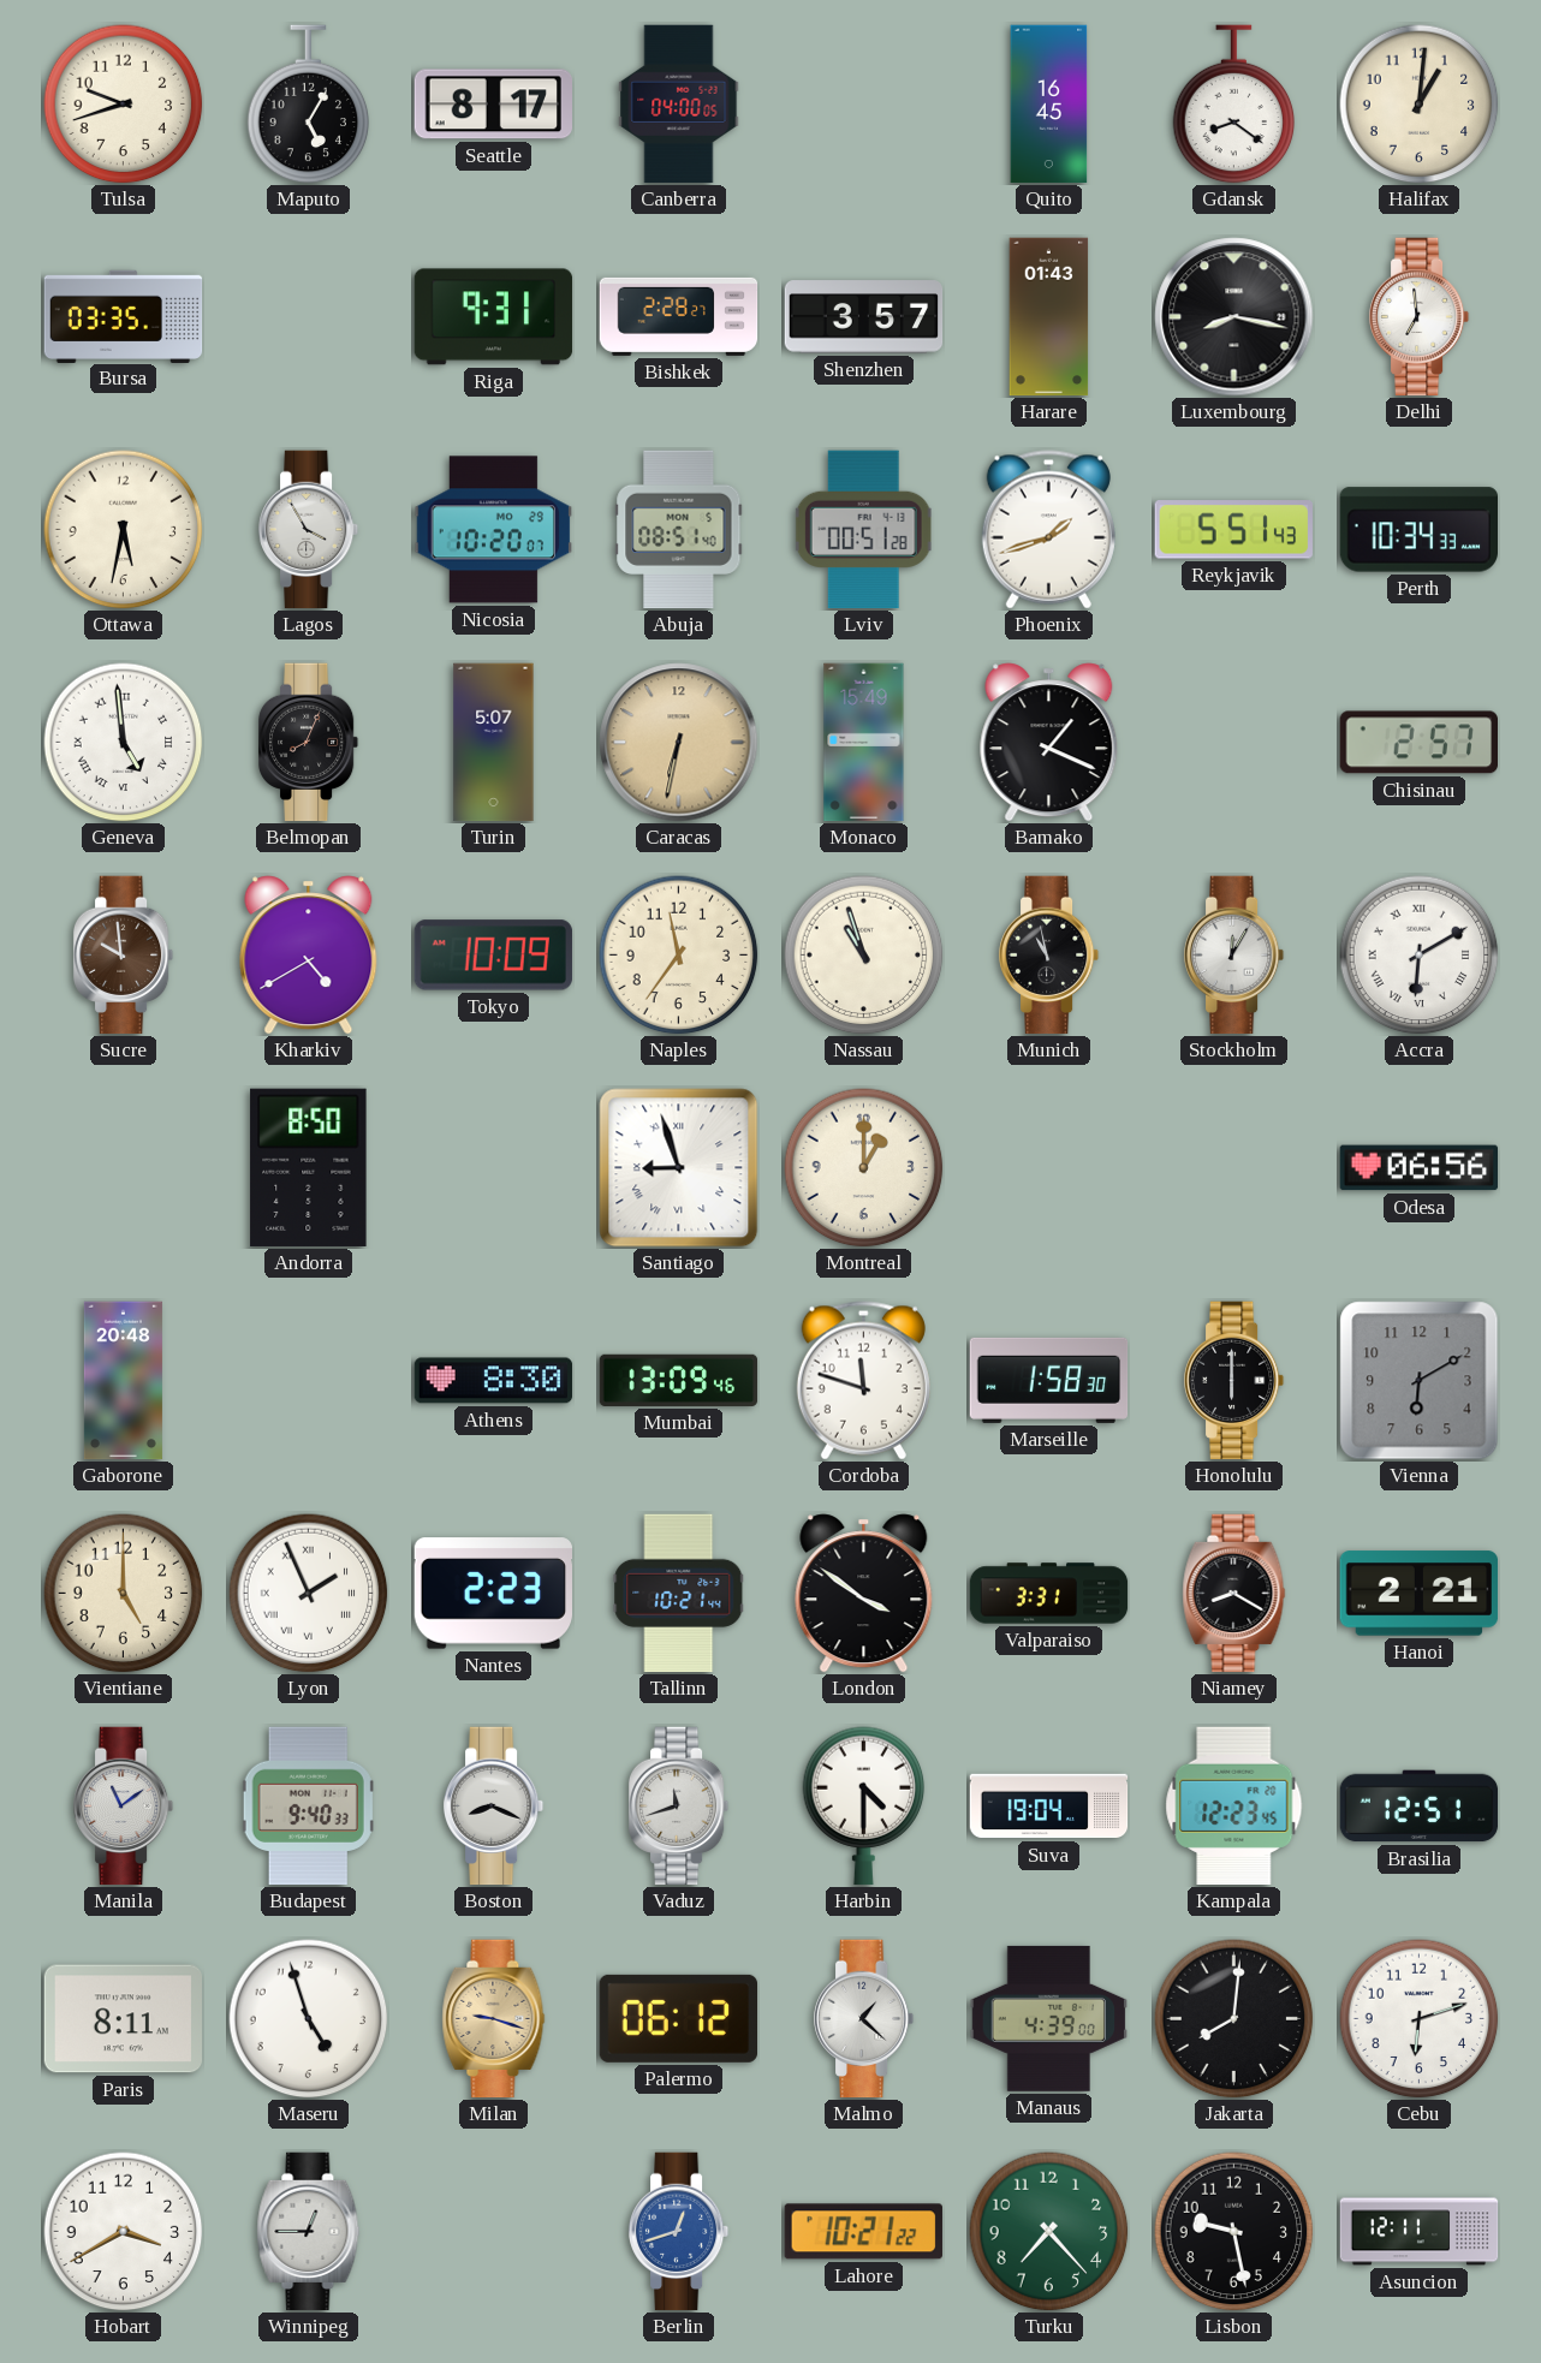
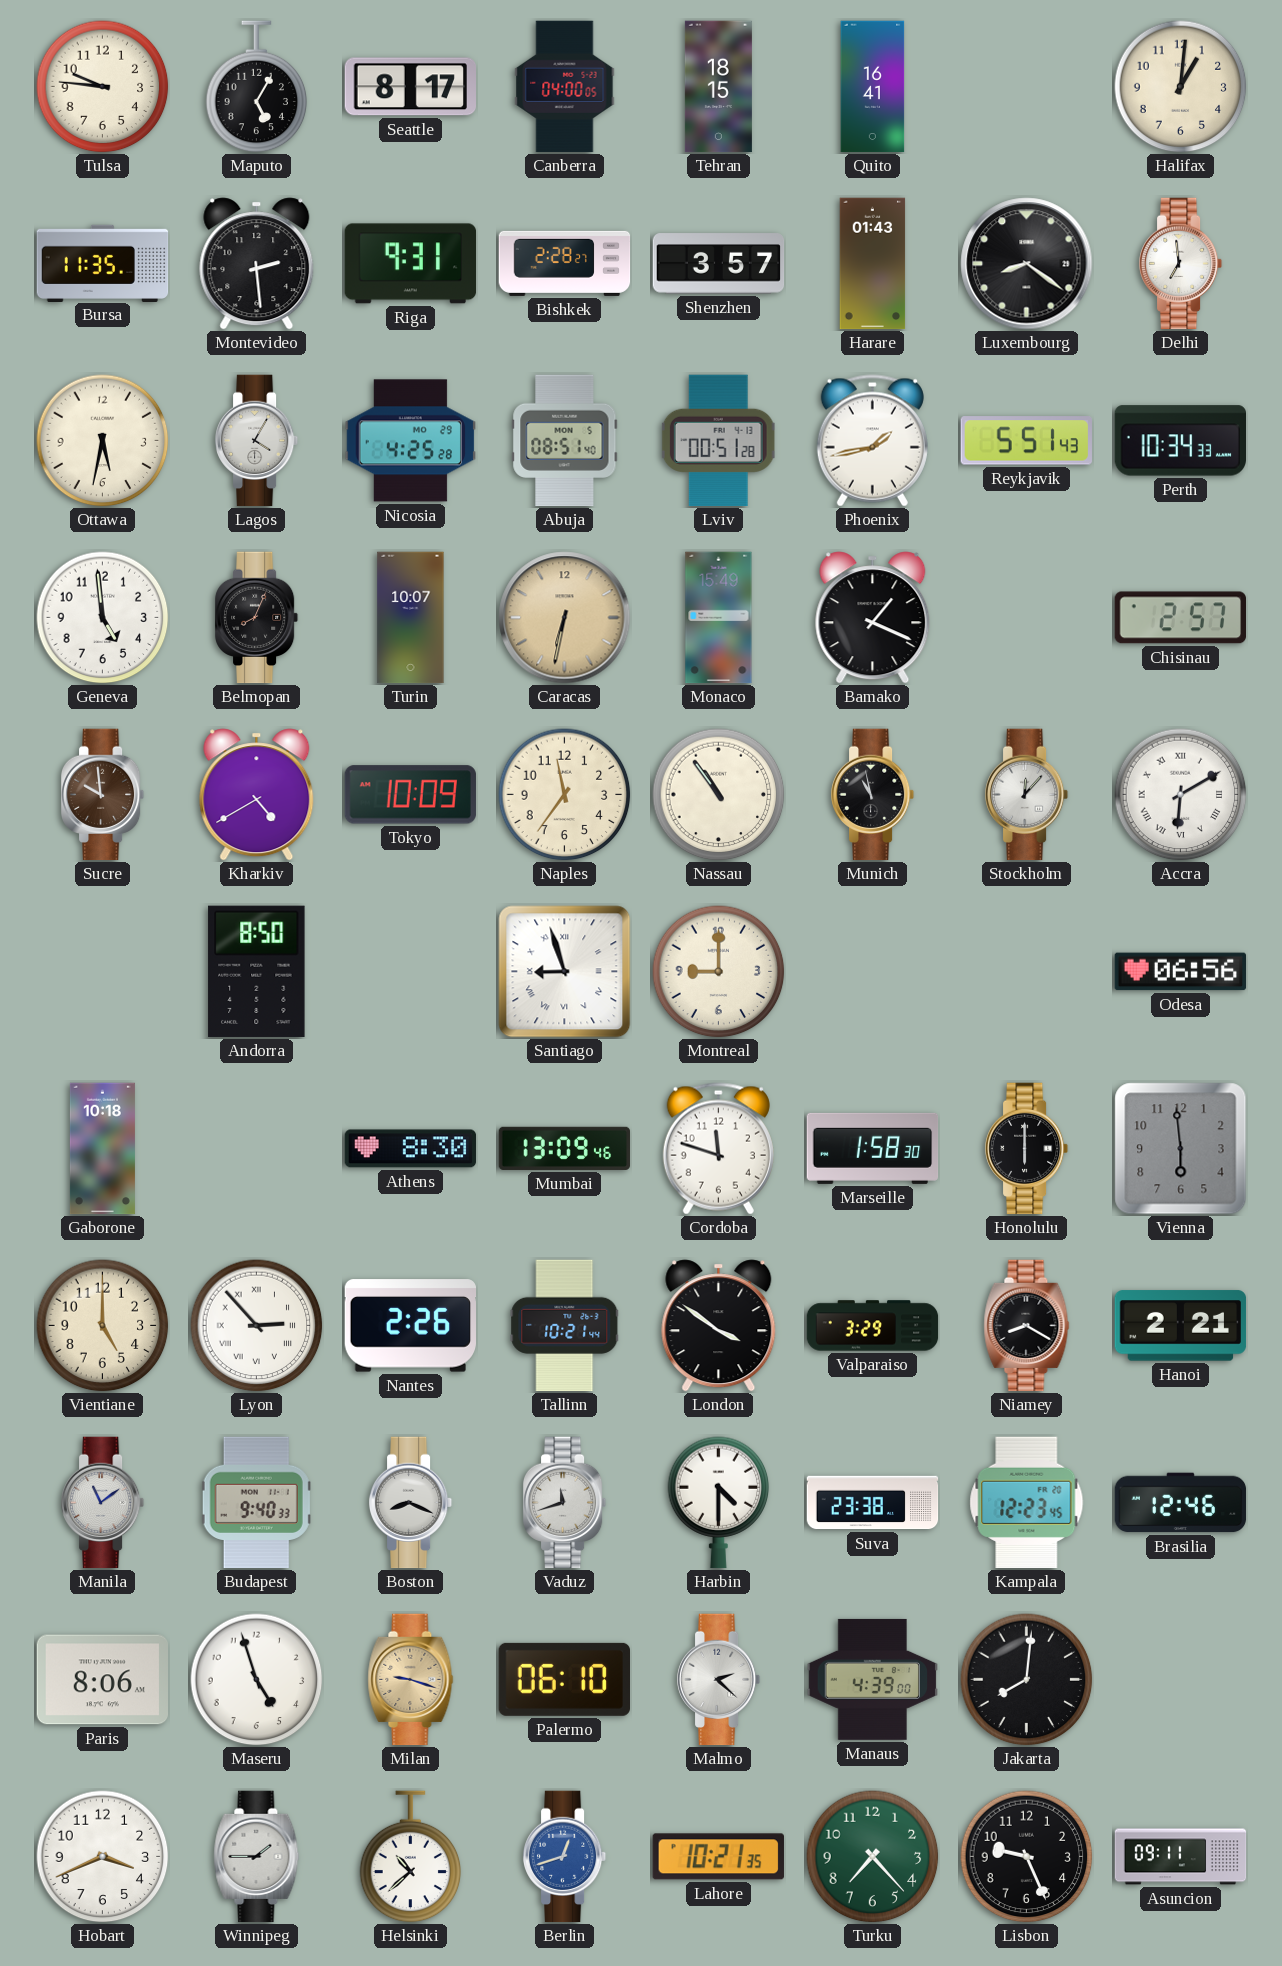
Tulsa: 9:42 -> 9:46
Tehran: none -> 18:15
Quito: 16:45 -> 16:41
Gdansk: 8:21 -> none
Bursa: 03:35 -> 11:35
Montevideo: none -> 2:29
Luxembourg: 8:17 -> 8:21
Lagos: 3:55 -> 4:05
Nicosia: 10:20 -> 4:25
Phoenix: 1:42 -> 1:43
Geneva numerals: Roman -> Arabic
Turin: 5:07 -> 10:07
Nassau: 10:57 -> 10:54
Stockholm: 12:05 -> 12:07
Montreal: 1:00 -> 9:00
Gaborone: 20:48 -> 10:18
Vienna: 6:10 -> 5:59
Lyon: 1:56 -> 2:53
Nantes: 2:23 -> 2:26
Valparaiso: 3:31 -> 3:29
Suva: 19:04 -> 23:38
Brasilia: 12:51 -> 12:46
Paris: 8:11 -> 8:06
Palermo: 06:12 -> 06:10
Malmo: 1:22 -> 2:22
Cebu: 6:12 -> none
Hobart: 3:40 -> 3:41
Winnipeg: 12:45 -> 1:45
Helsinki: none -> 10:38
Lahore: 10:21:22 -> 10:21:35
Lisbon: 9:28 -> 9:26
Asuncion: 12:11 -> 09:11
